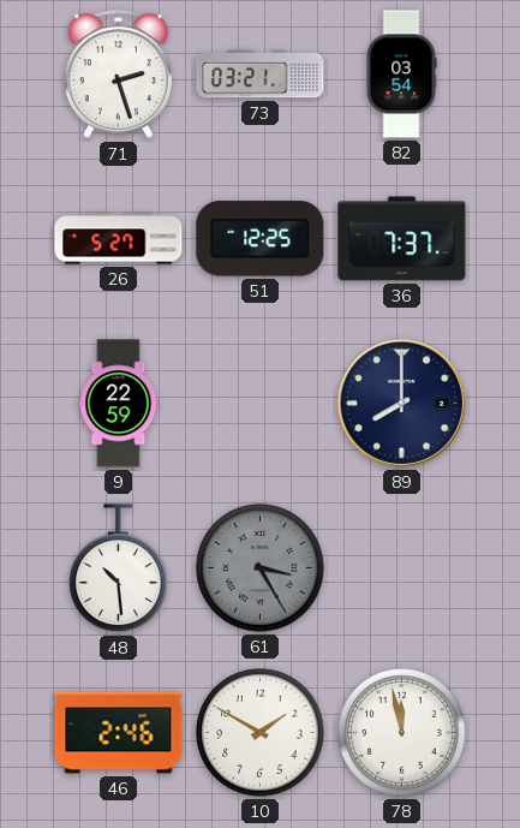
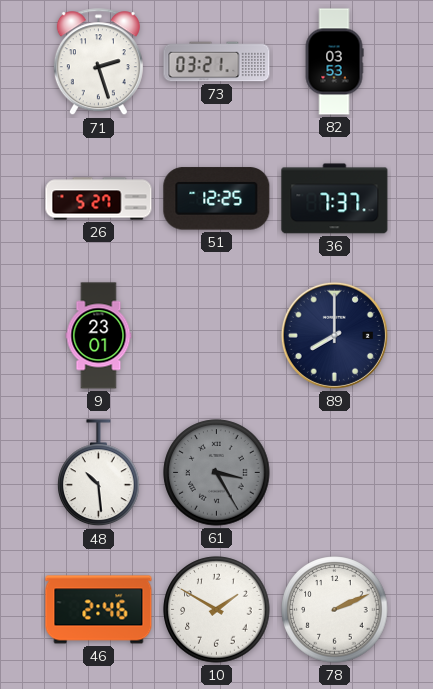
82: 03:54 -> 03:53
9: 22:59 -> 23:01
78: 11:58 -> 2:11
